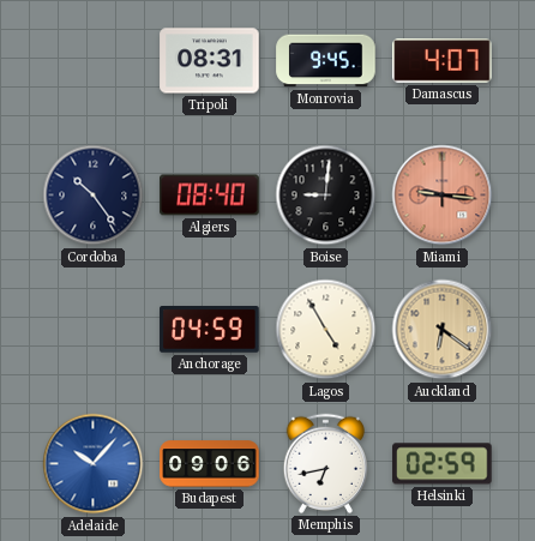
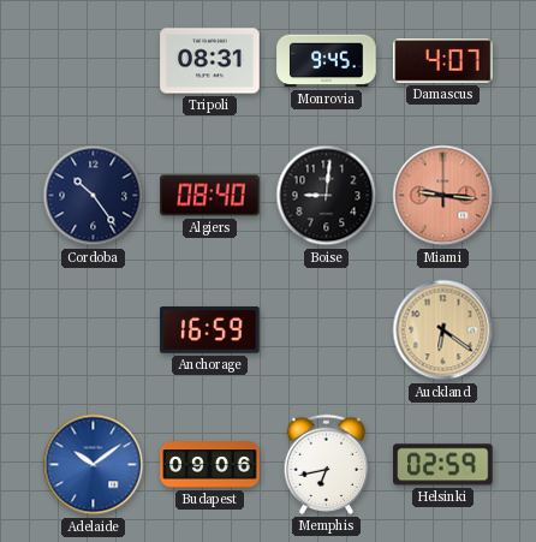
Anchorage: 04:59 -> 16:59
Lagos: 4:55 -> none
Adelaide: 10:07 -> 10:09
